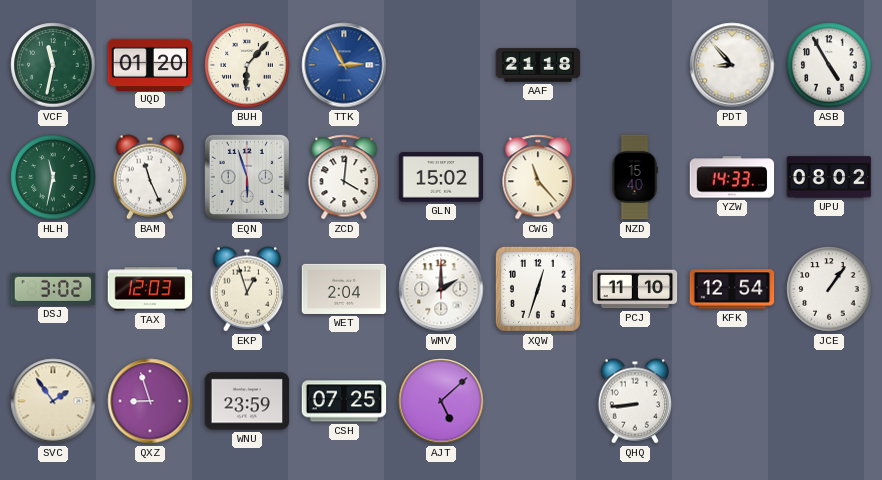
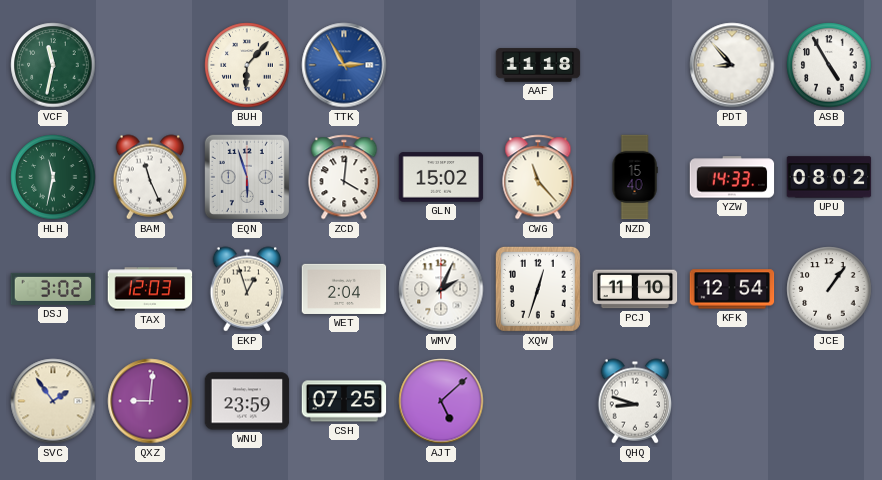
UQD: 01:20 -> none
AAF: 21:18 -> 11:18
WMV: 2:00 -> 2:04
QXZ: 8:57 -> 9:01
QHQ: 8:44 -> 8:48
